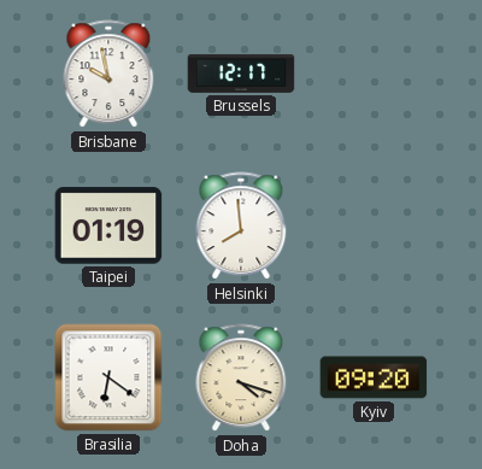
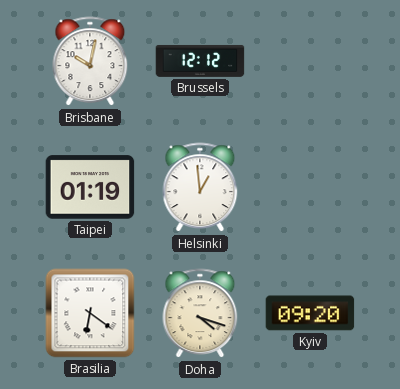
Brisbane: 9:58 -> 10:02
Brussels: 12:17 -> 12:12
Helsinki: 7:59 -> 12:59
